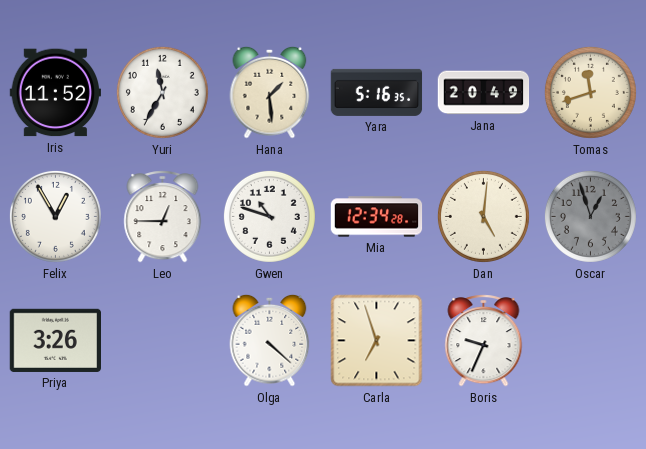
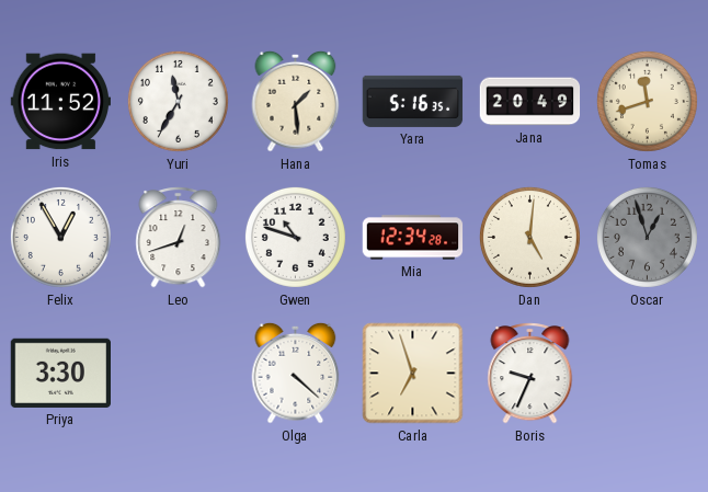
Leo: 12:45 -> 12:42
Priya: 3:26 -> 3:30
